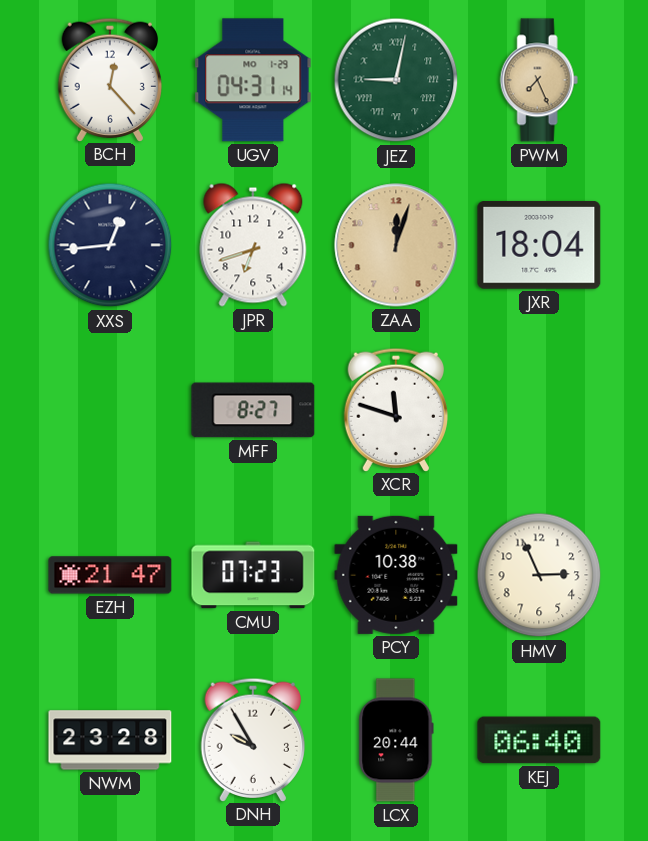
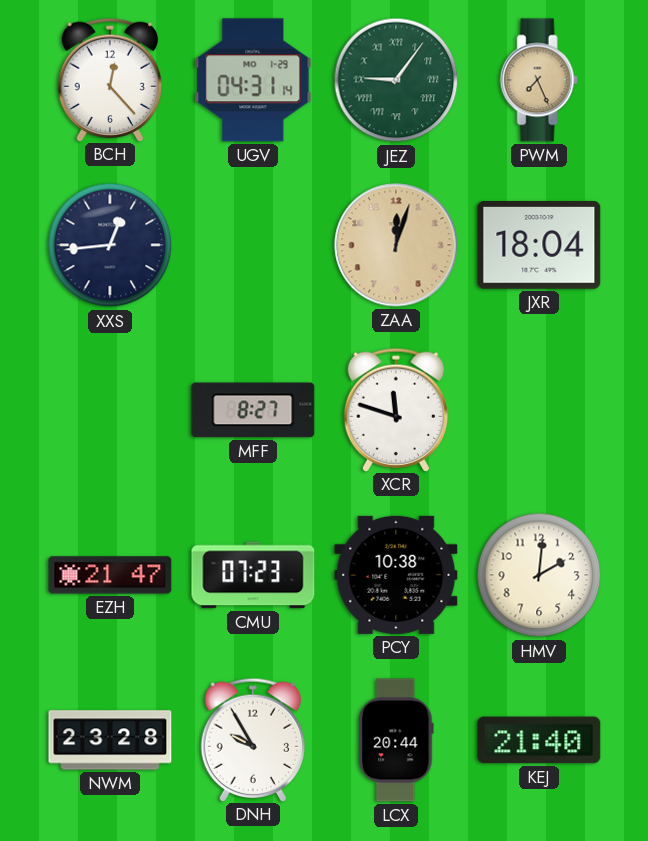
JEZ: 9:02 -> 9:06
JPR: 6:42 -> none
HMV: 2:56 -> 2:01
KEJ: 06:40 -> 21:40
